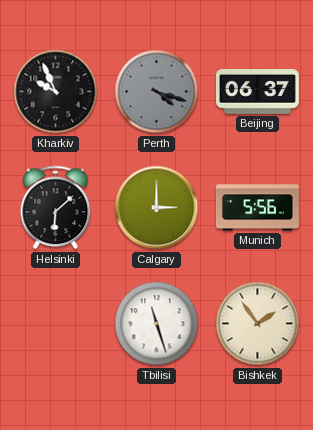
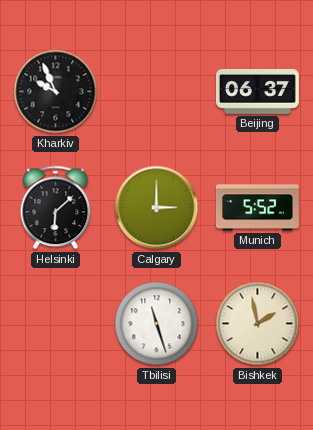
Perth: 4:18 -> none
Munich: 5:56 -> 5:52
Bishkek: 1:54 -> 1:58
